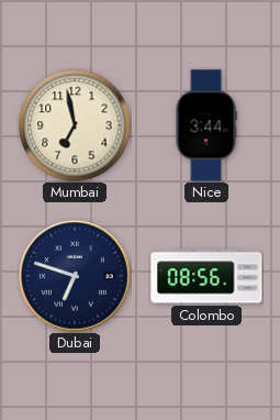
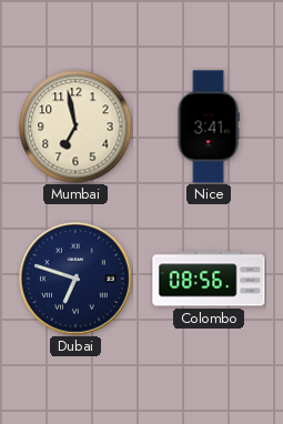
Nice: 3:44 -> 3:41
